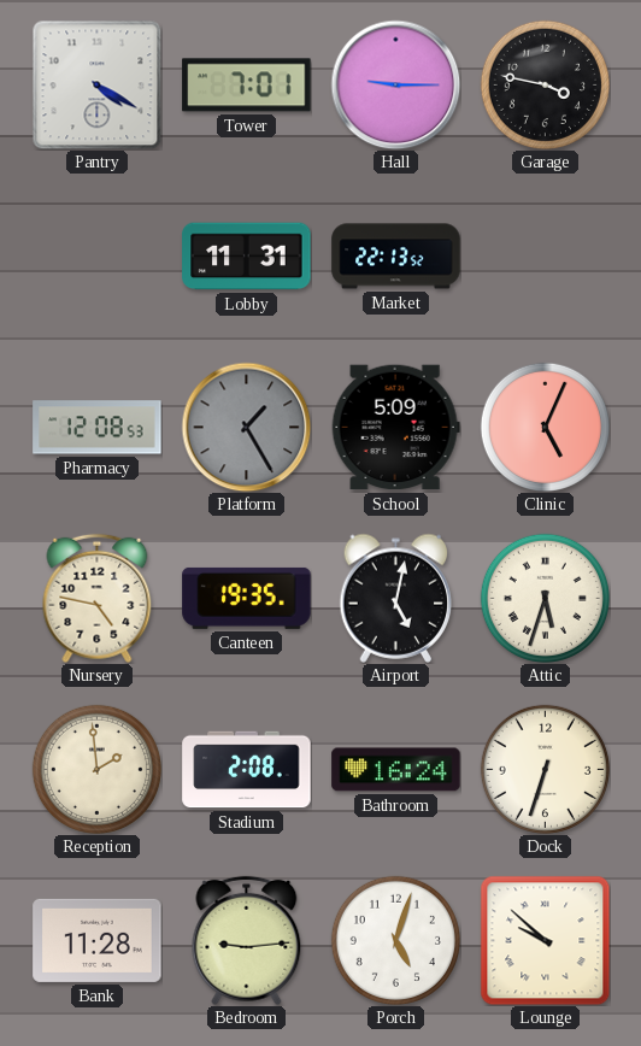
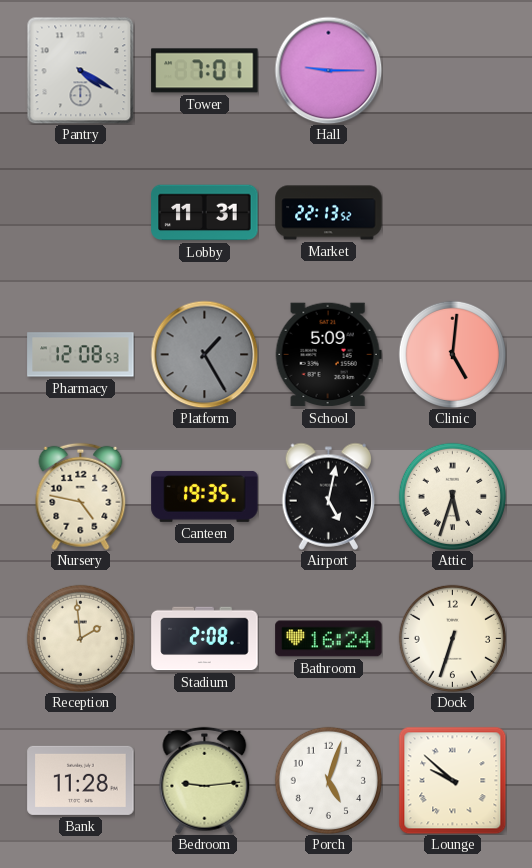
Garage: 3:47 -> none
Clinic: 5:04 -> 5:01
